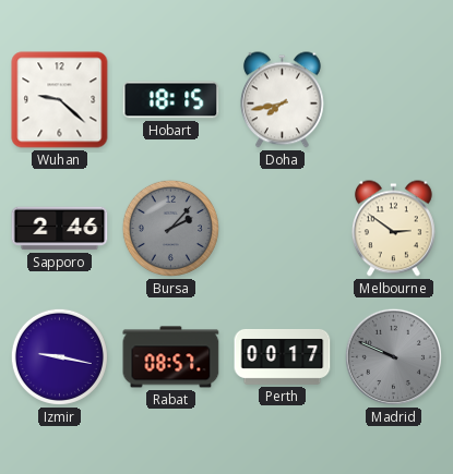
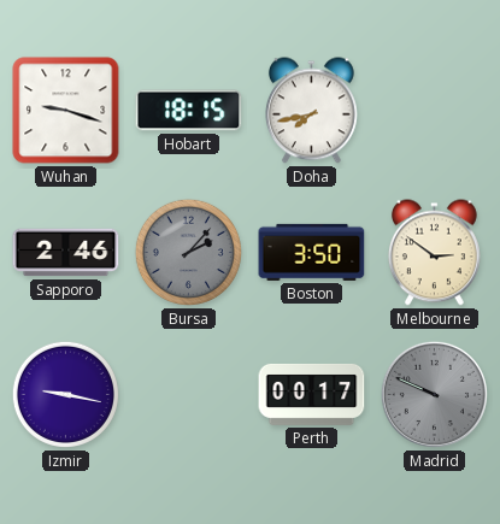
Wuhan: 9:22 -> 9:18
Boston: none -> 3:50
Rabat: 08:57 -> none
